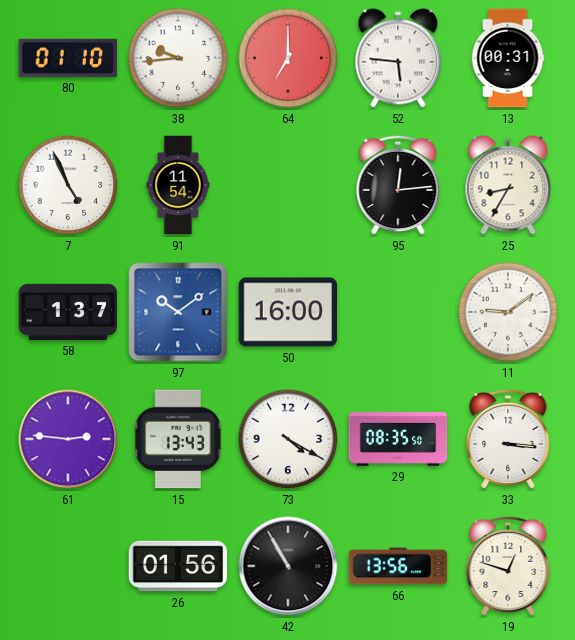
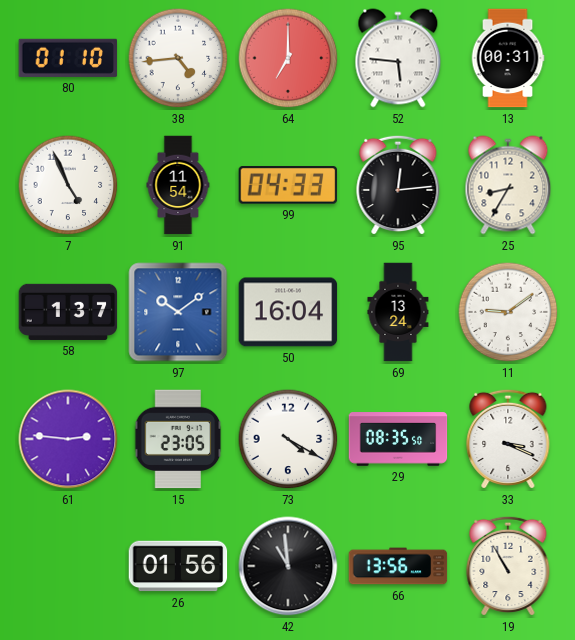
38: 9:44 -> 4:44
99: none -> 04:33
50: 16:00 -> 16:04
69: none -> 13:24
15: 13:43 -> 23:05
33: 3:16 -> 3:19
42: 10:55 -> 10:59
19: 12:48 -> 10:55
